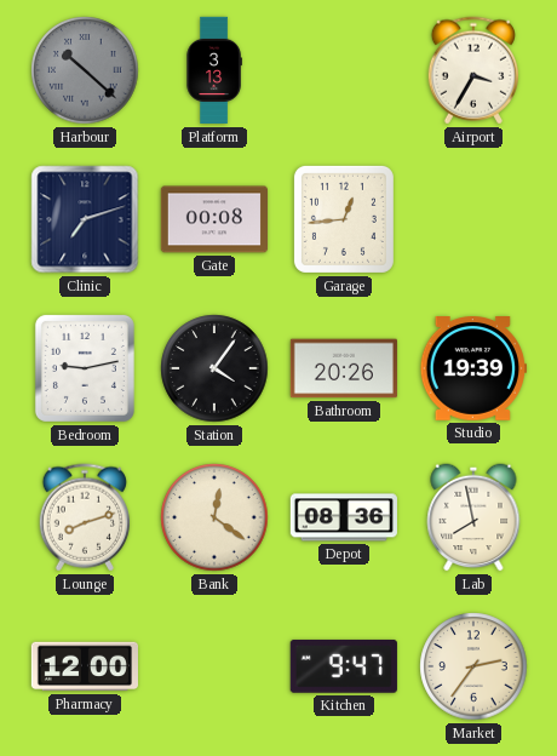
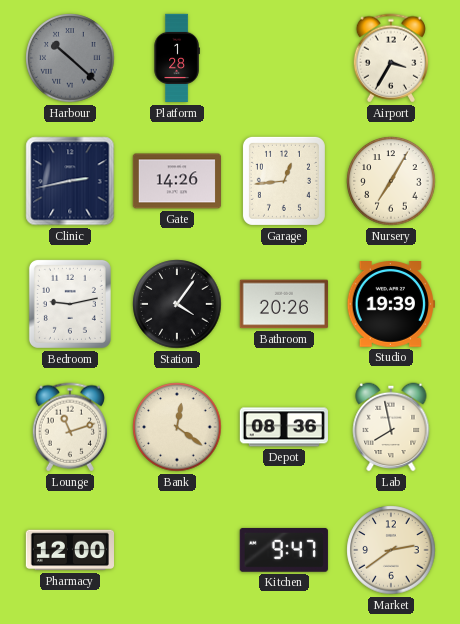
Platform: 3:13 -> 1:28
Clinic: 7:12 -> 2:43
Gate: 00:08 -> 14:26
Nursery: none -> 7:05
Lounge: 8:12 -> 11:12
Market: 2:36 -> 2:39
